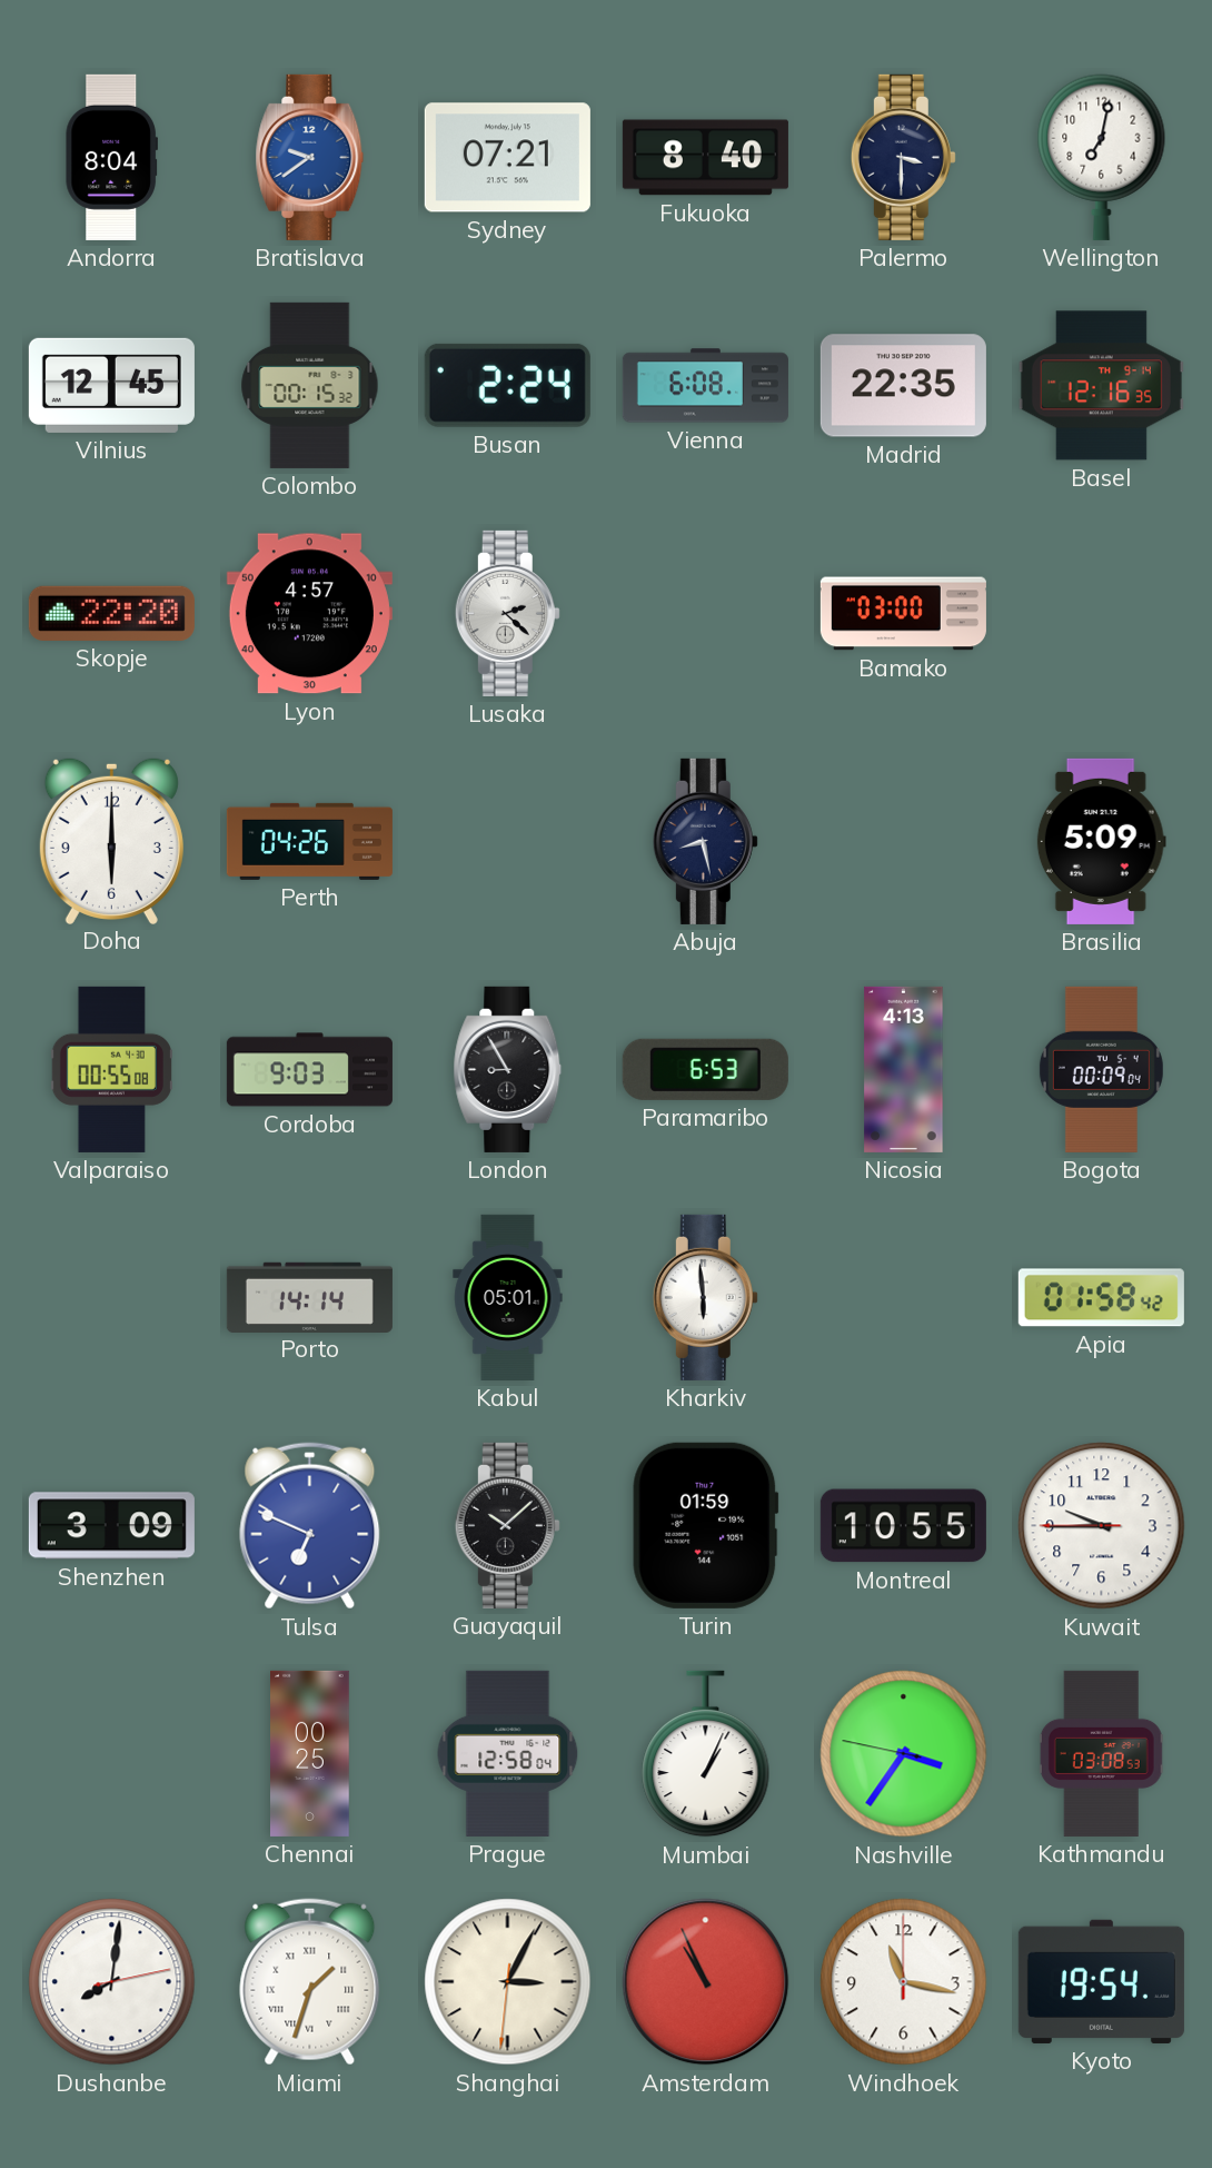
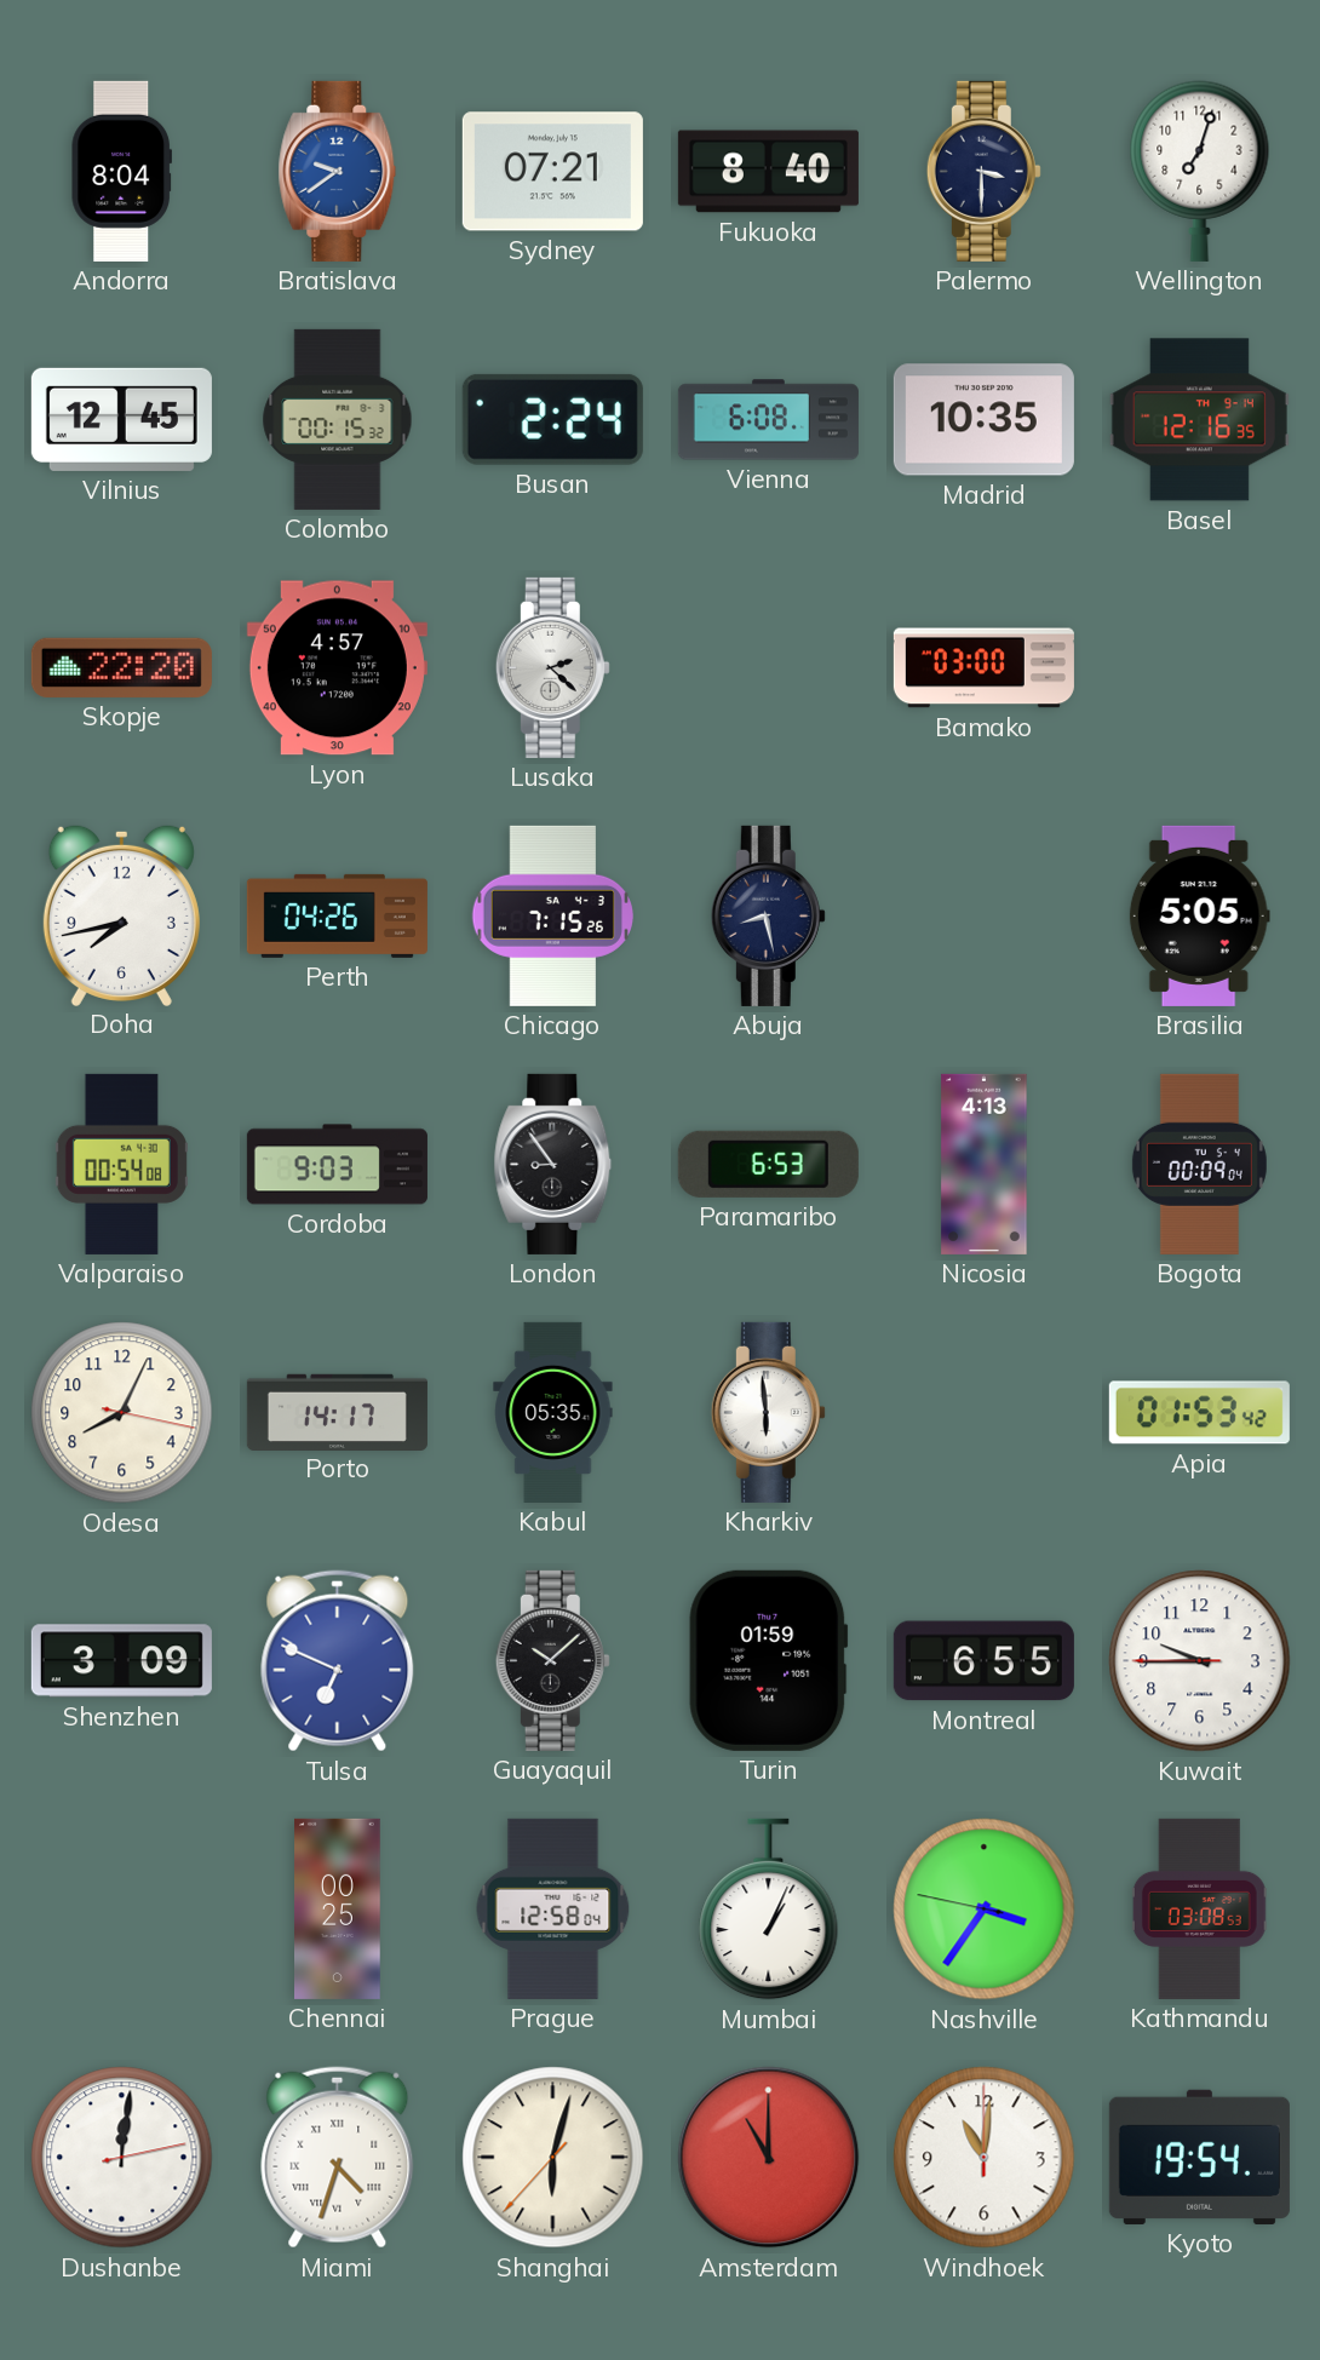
Wellington: 7:02 -> 7:03
Madrid: 22:35 -> 10:35
Doha: 6:00 -> 7:43
Chicago: none -> 7:15
Brasilia: 5:09 -> 5:05
Valparaiso: 00:55 -> 00:54
London: 8:55 -> 8:54
Odesa: none -> 8:04
Porto: 14:14 -> 14:17
Kabul: 05:01 -> 05:35
Apia: 01:58 -> 01:53
Montreal: 10:55 -> 6:55
Dushanbe: 8:01 -> 12:01
Miami: 1:33 -> 4:33
Shanghai: 3:04 -> 6:02
Amsterdam: 10:56 -> 11:00
Windhoek: 11:17 -> 11:01
